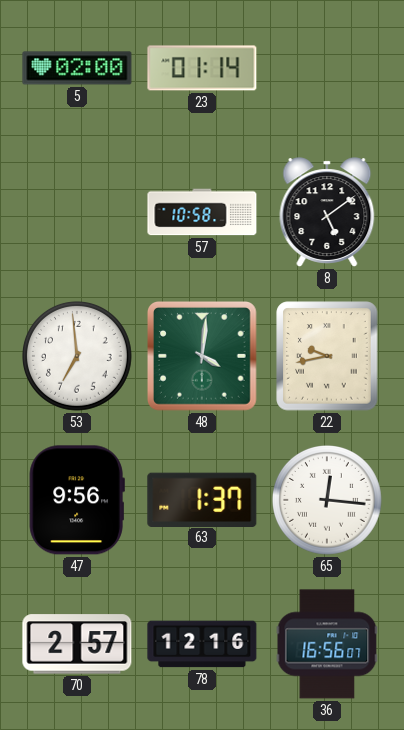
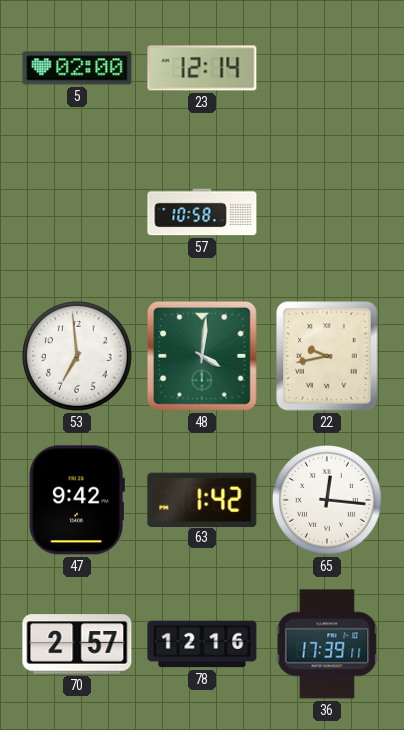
23: 01:14 -> 12:14
8: 5:09 -> none
47: 9:56 -> 9:42
63: 1:37 -> 1:42
36: 16:56 -> 17:39
